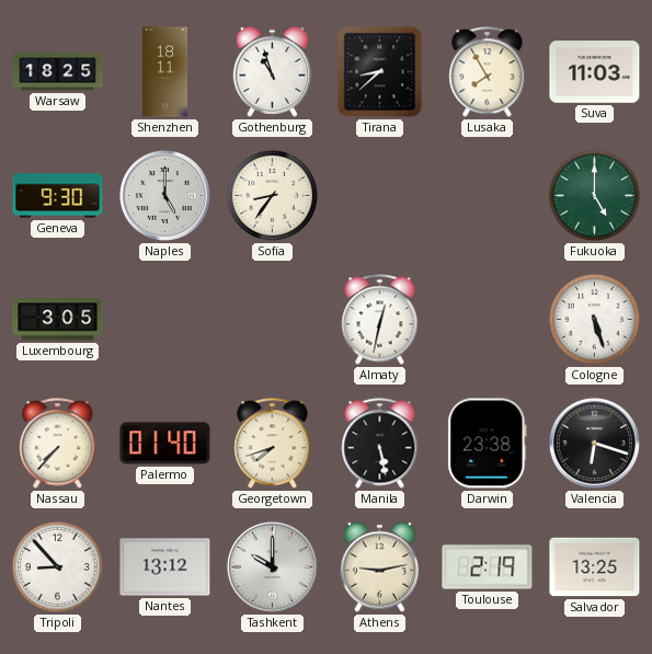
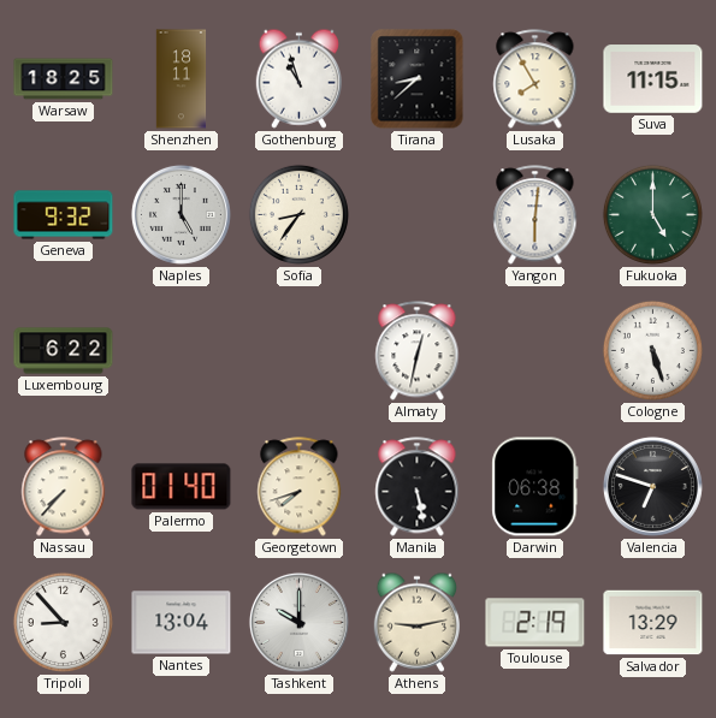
Suva: 11:03 -> 11:15
Geneva: 9:30 -> 9:32
Yangon: none -> 6:01
Luxembourg: 3:05 -> 6:22
Darwin: 23:38 -> 06:38
Valencia: 6:18 -> 6:48
Nantes: 13:12 -> 13:04
Salvador: 13:25 -> 13:29
